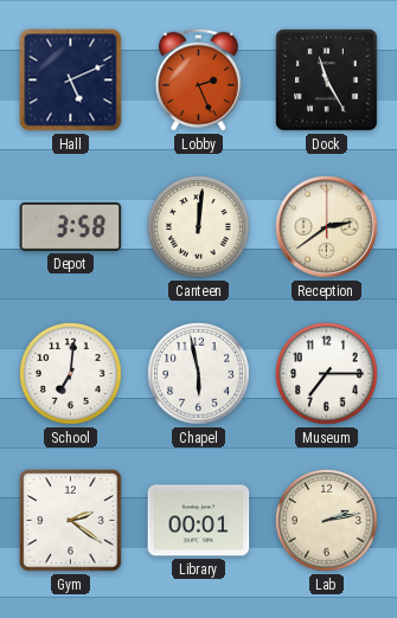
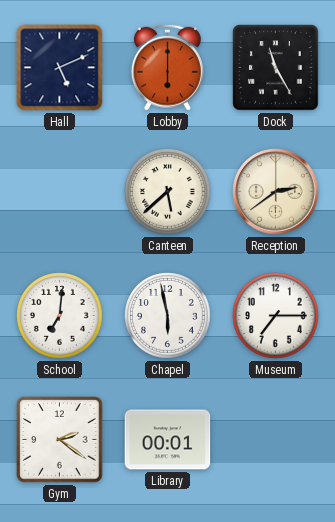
Lobby: 2:26 -> 6:00
Depot: 3:58 -> none
Canteen: 12:01 -> 5:38
Lab: 2:13 -> none
